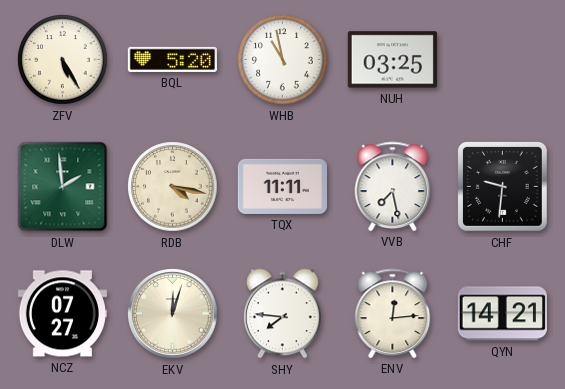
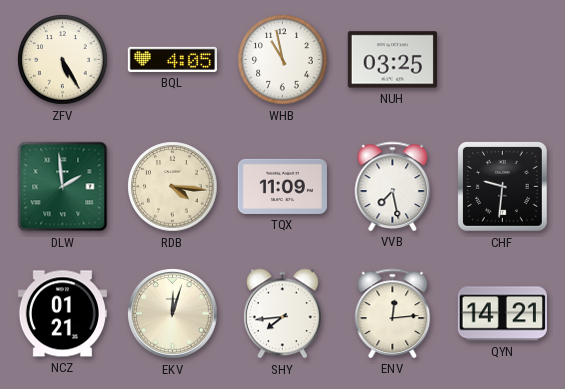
BQL: 5:20 -> 4:05
RDB: 4:17 -> 4:16
TQX: 11:11 -> 11:09
NCZ: 07:27 -> 01:21
SHY: 7:46 -> 7:44
